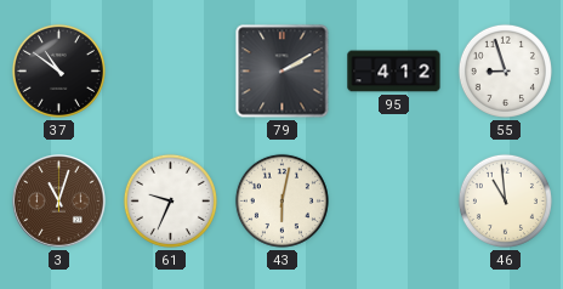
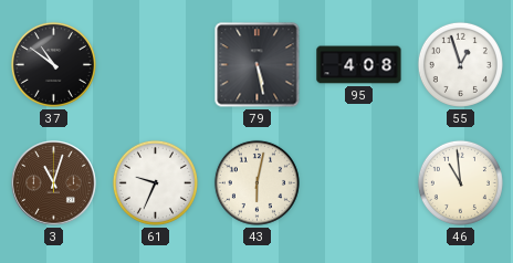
79: 2:10 -> 5:28
95: 4:12 -> 4:08
55: 8:57 -> 12:57
